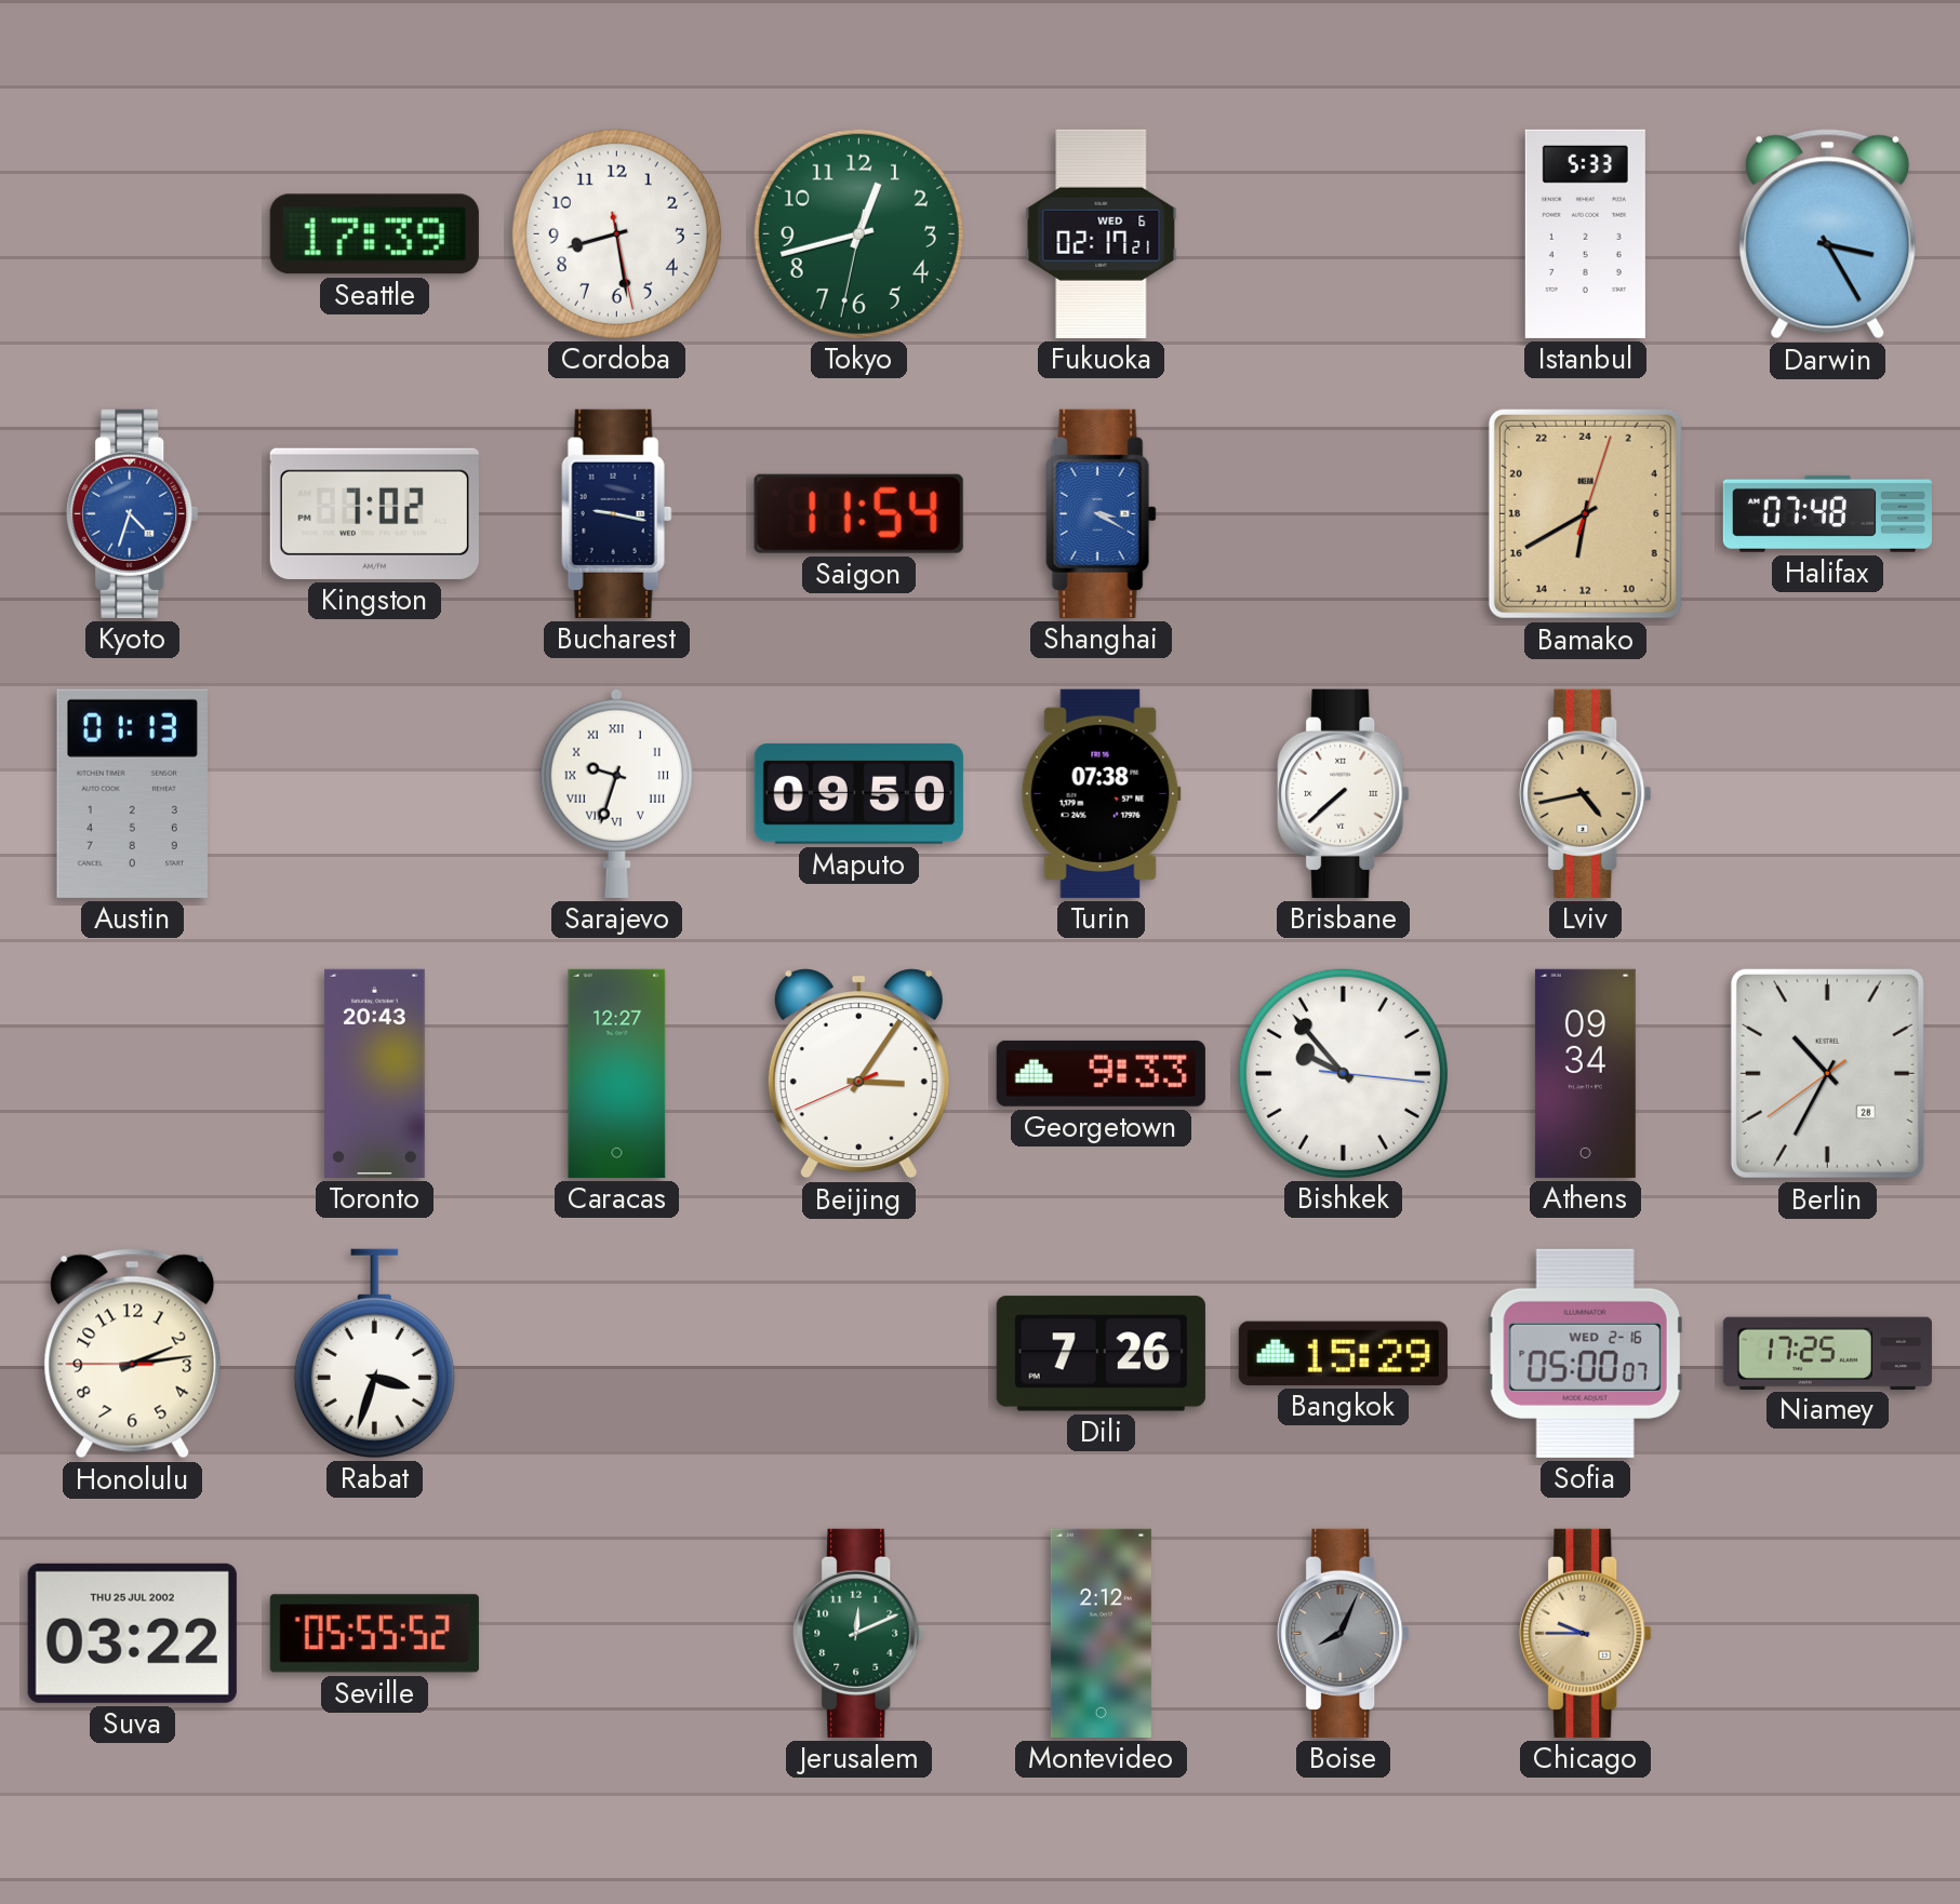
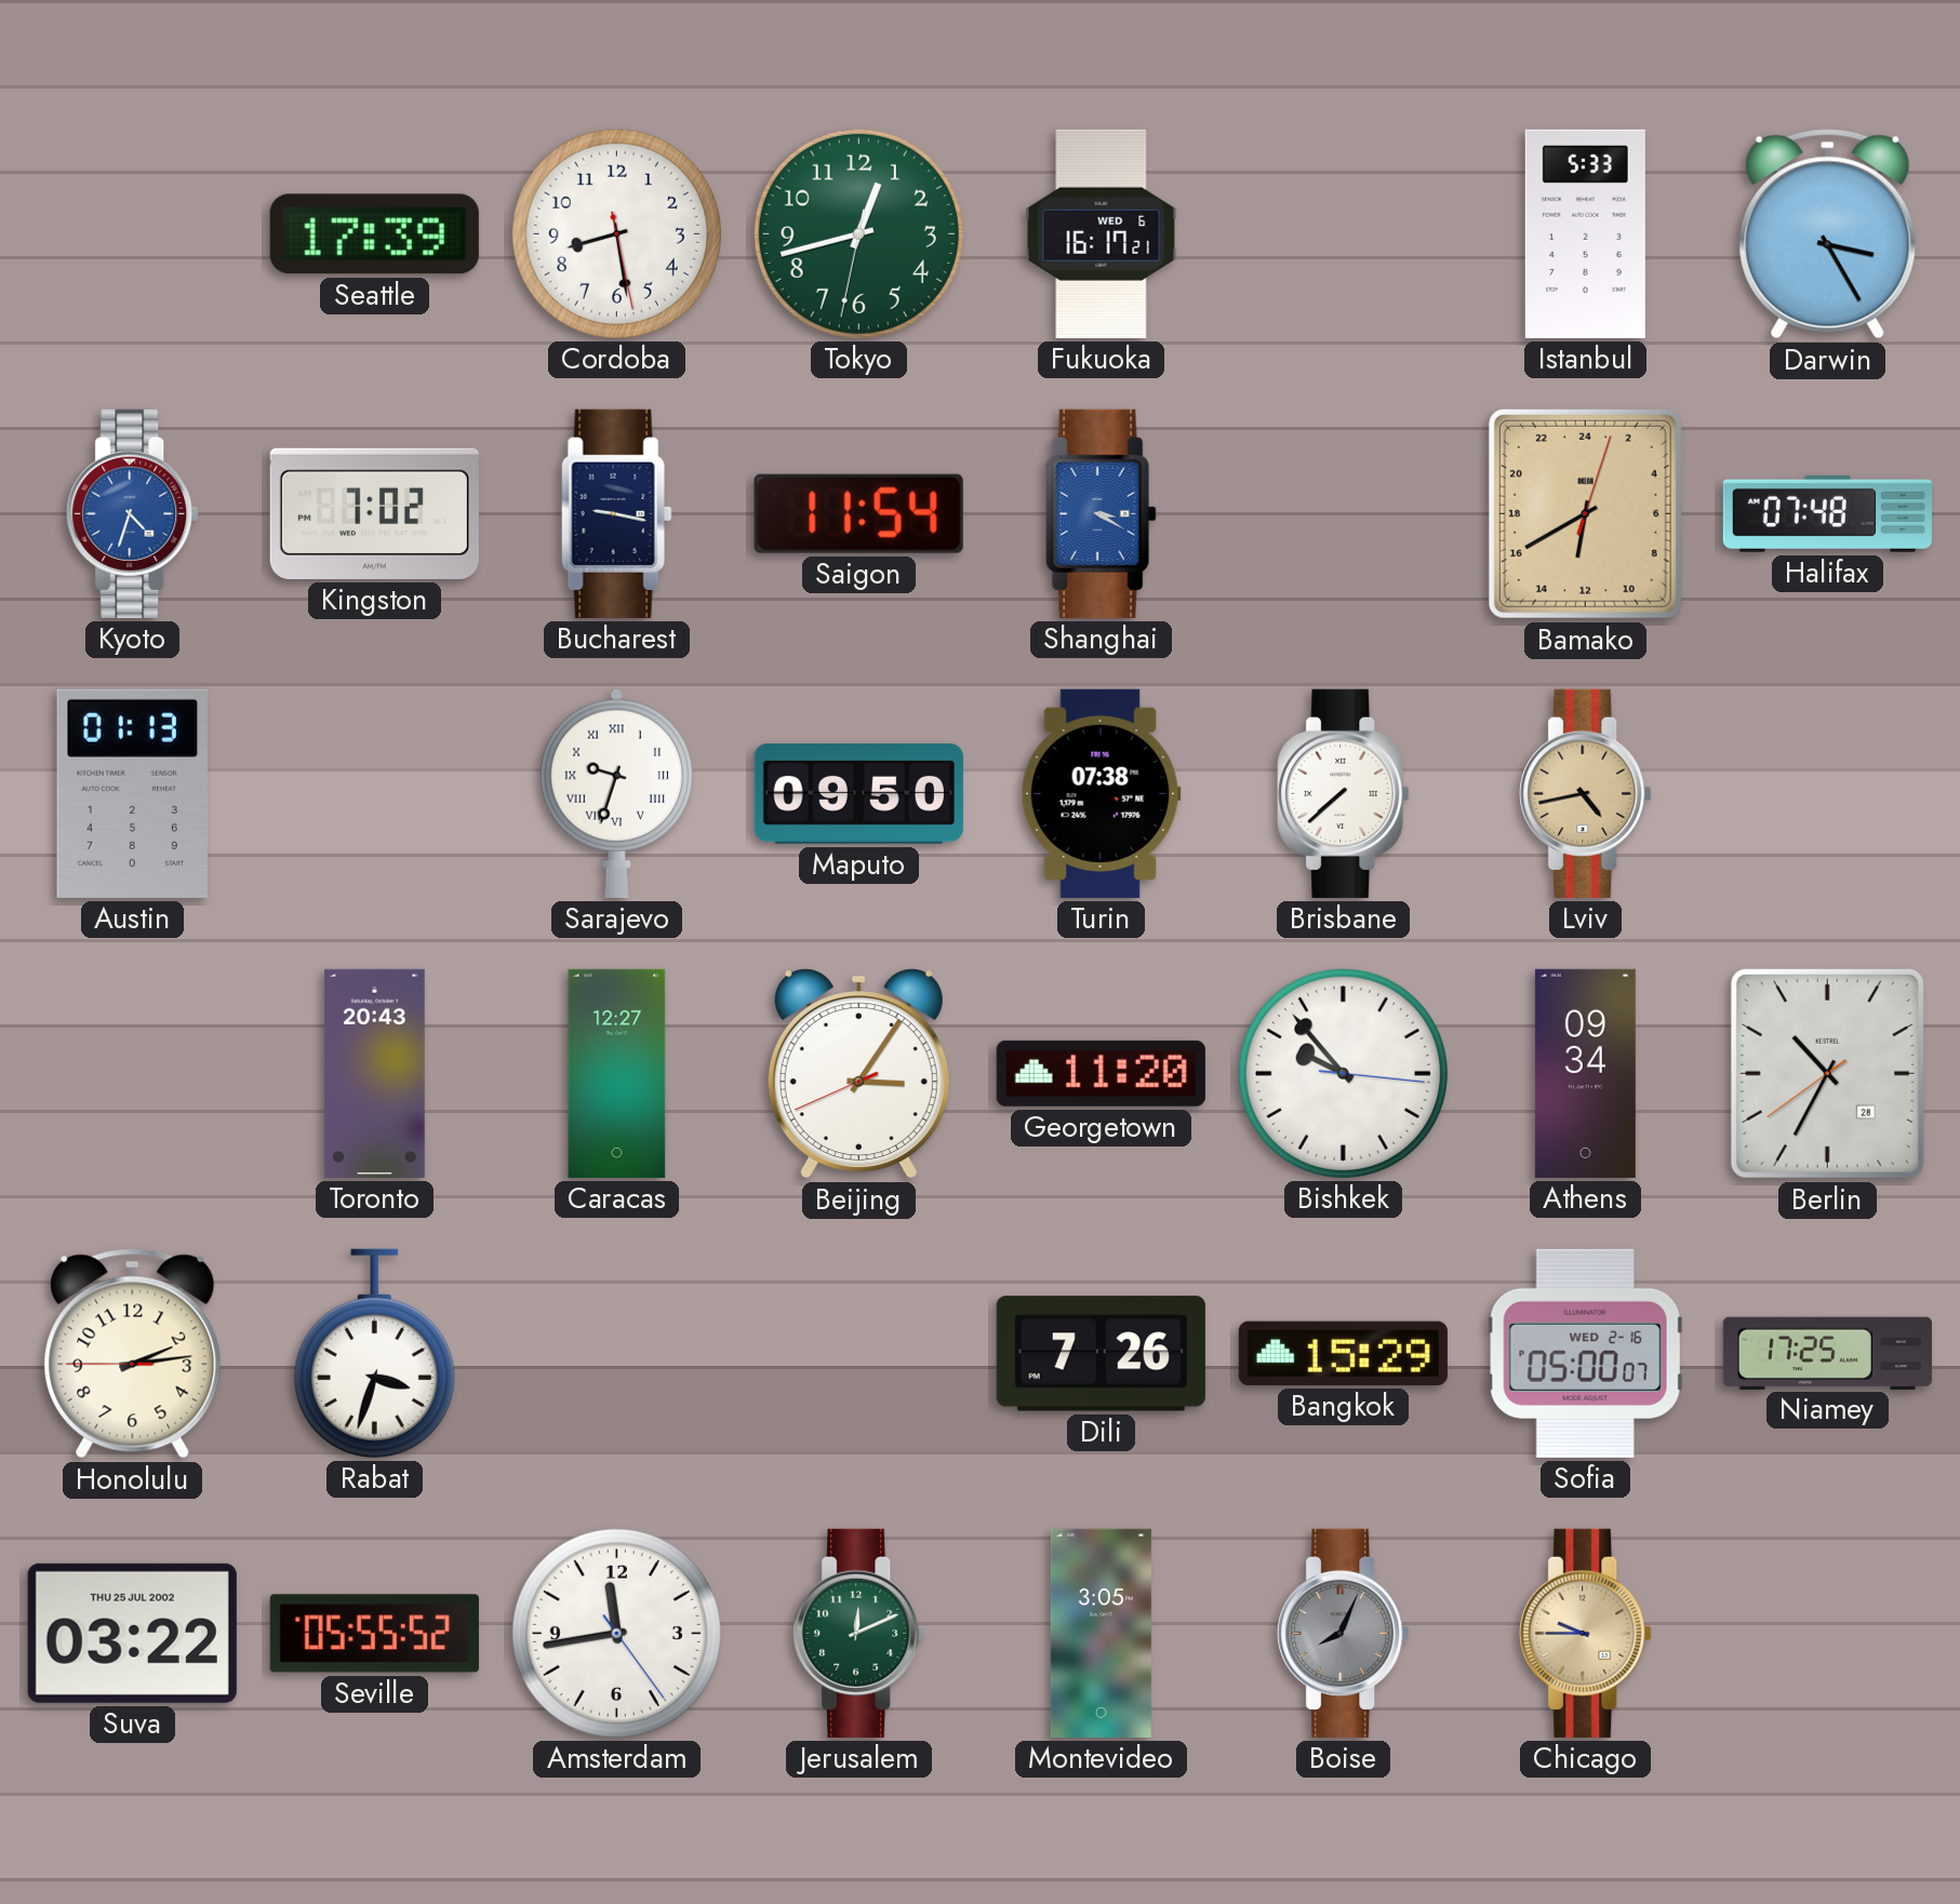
Fukuoka: 02:17 -> 16:17
Georgetown: 9:33 -> 11:20
Amsterdam: none -> 11:43
Montevideo: 2:12 -> 3:05
